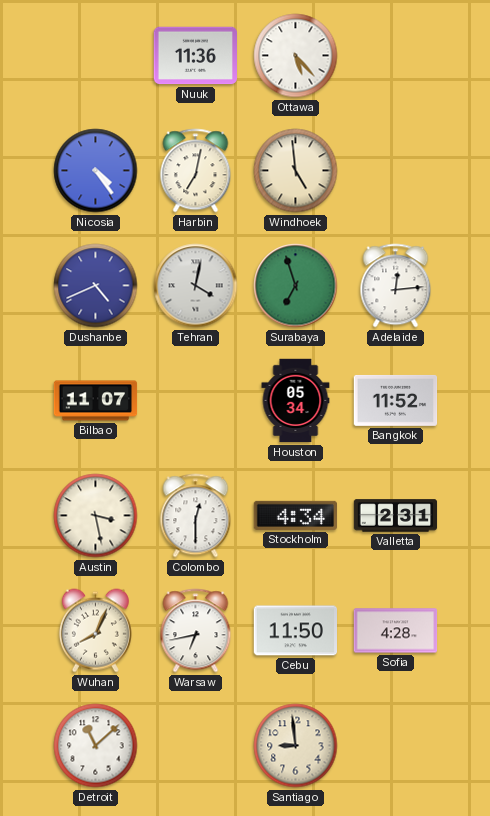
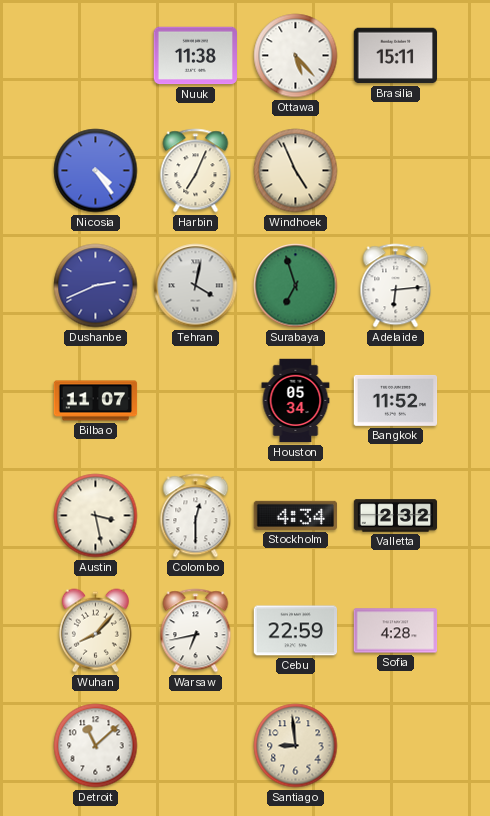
Nuuk: 11:36 -> 11:38
Brasilia: none -> 15:11
Harbin: 7:02 -> 7:04
Windhoek: 4:59 -> 4:56
Dushanbe: 4:41 -> 2:41
Adelaide: 12:14 -> 6:14
Valletta: 2:31 -> 2:32
Wuhan: 8:04 -> 8:07
Cebu: 11:50 -> 22:59
